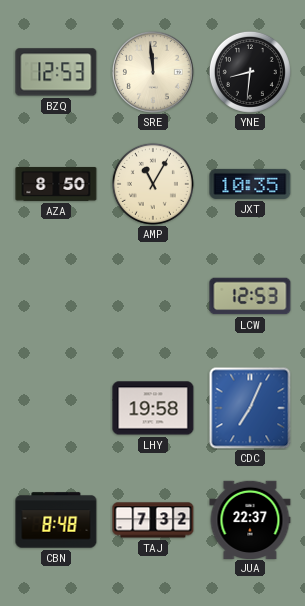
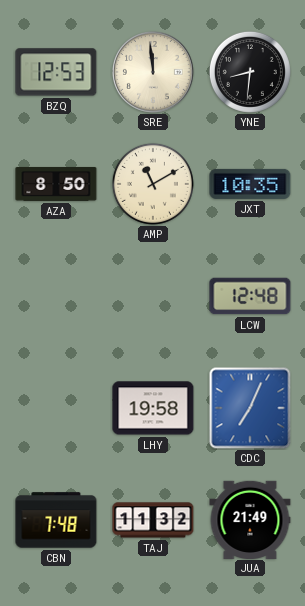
AMP: 11:05 -> 11:10
LCW: 12:53 -> 12:48
CBN: 8:48 -> 7:48
TAJ: 7:32 -> 11:32
JUA: 22:37 -> 21:49
